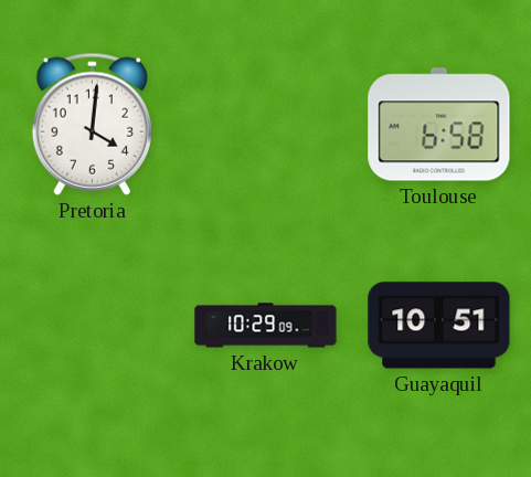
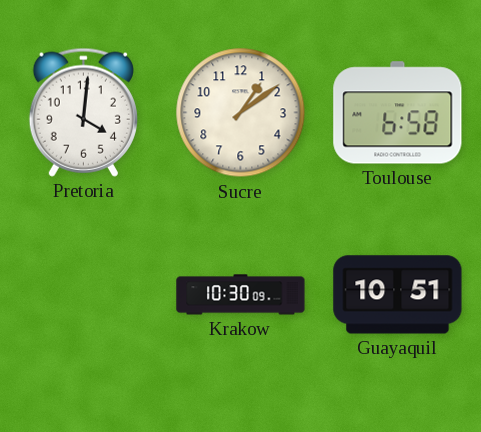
Sucre: none -> 1:09
Krakow: 10:29 -> 10:30
